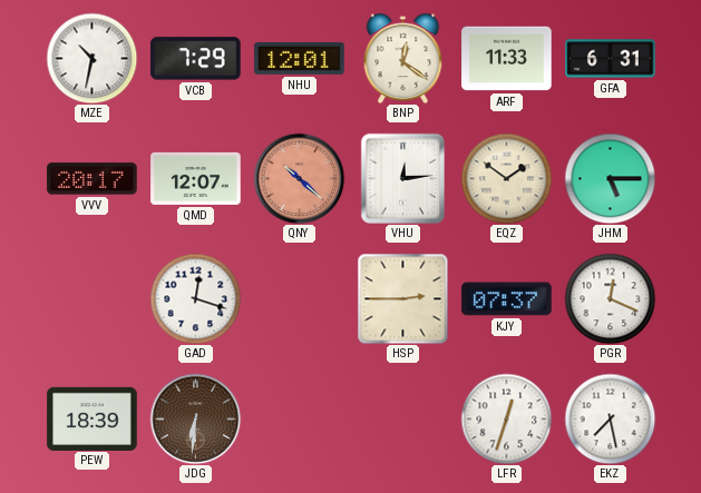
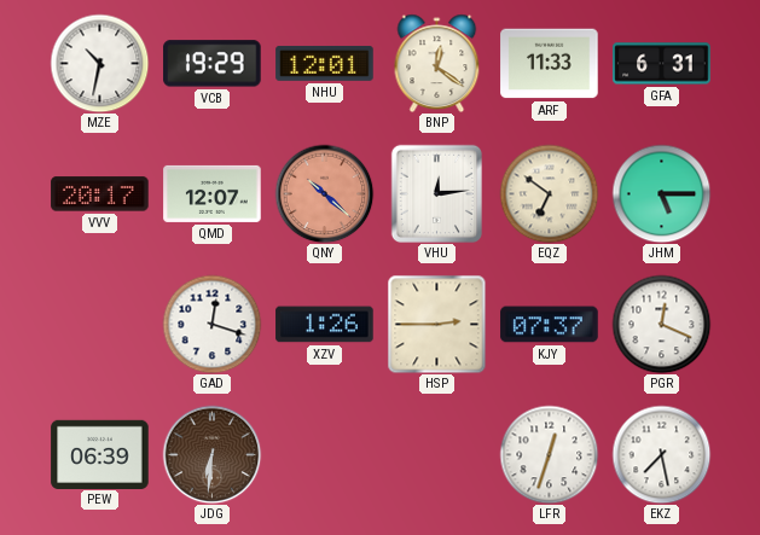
VCB: 7:29 -> 19:29
EQZ: 1:51 -> 6:51
XZV: none -> 1:26
PEW: 18:39 -> 06:39
